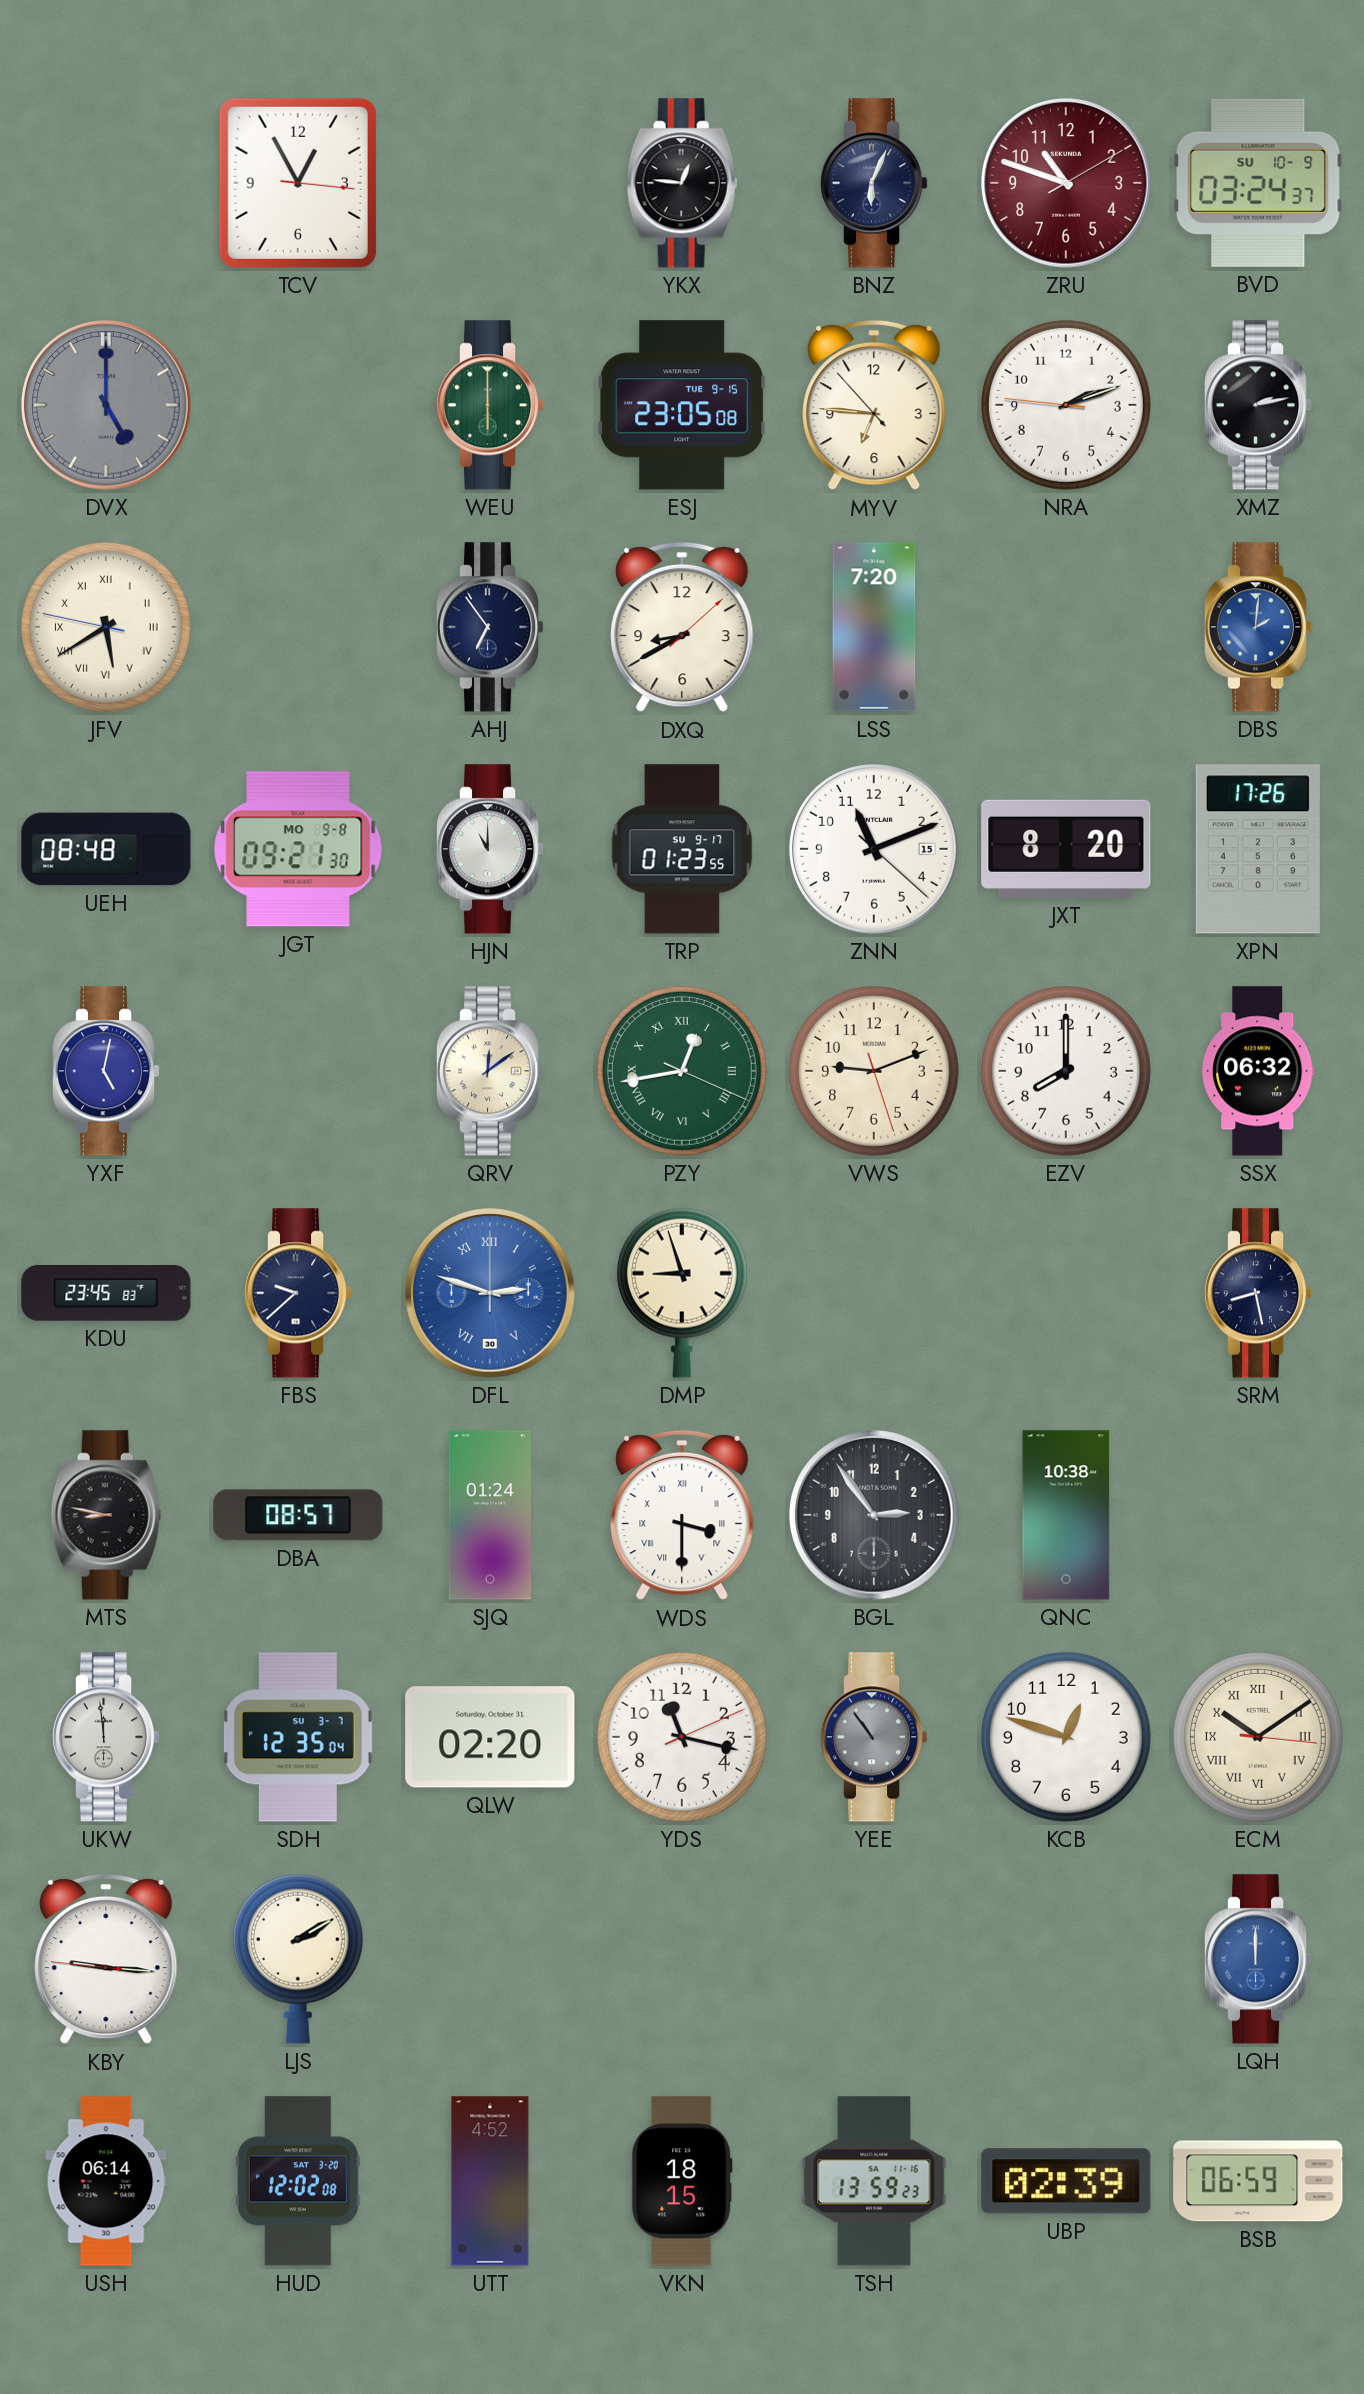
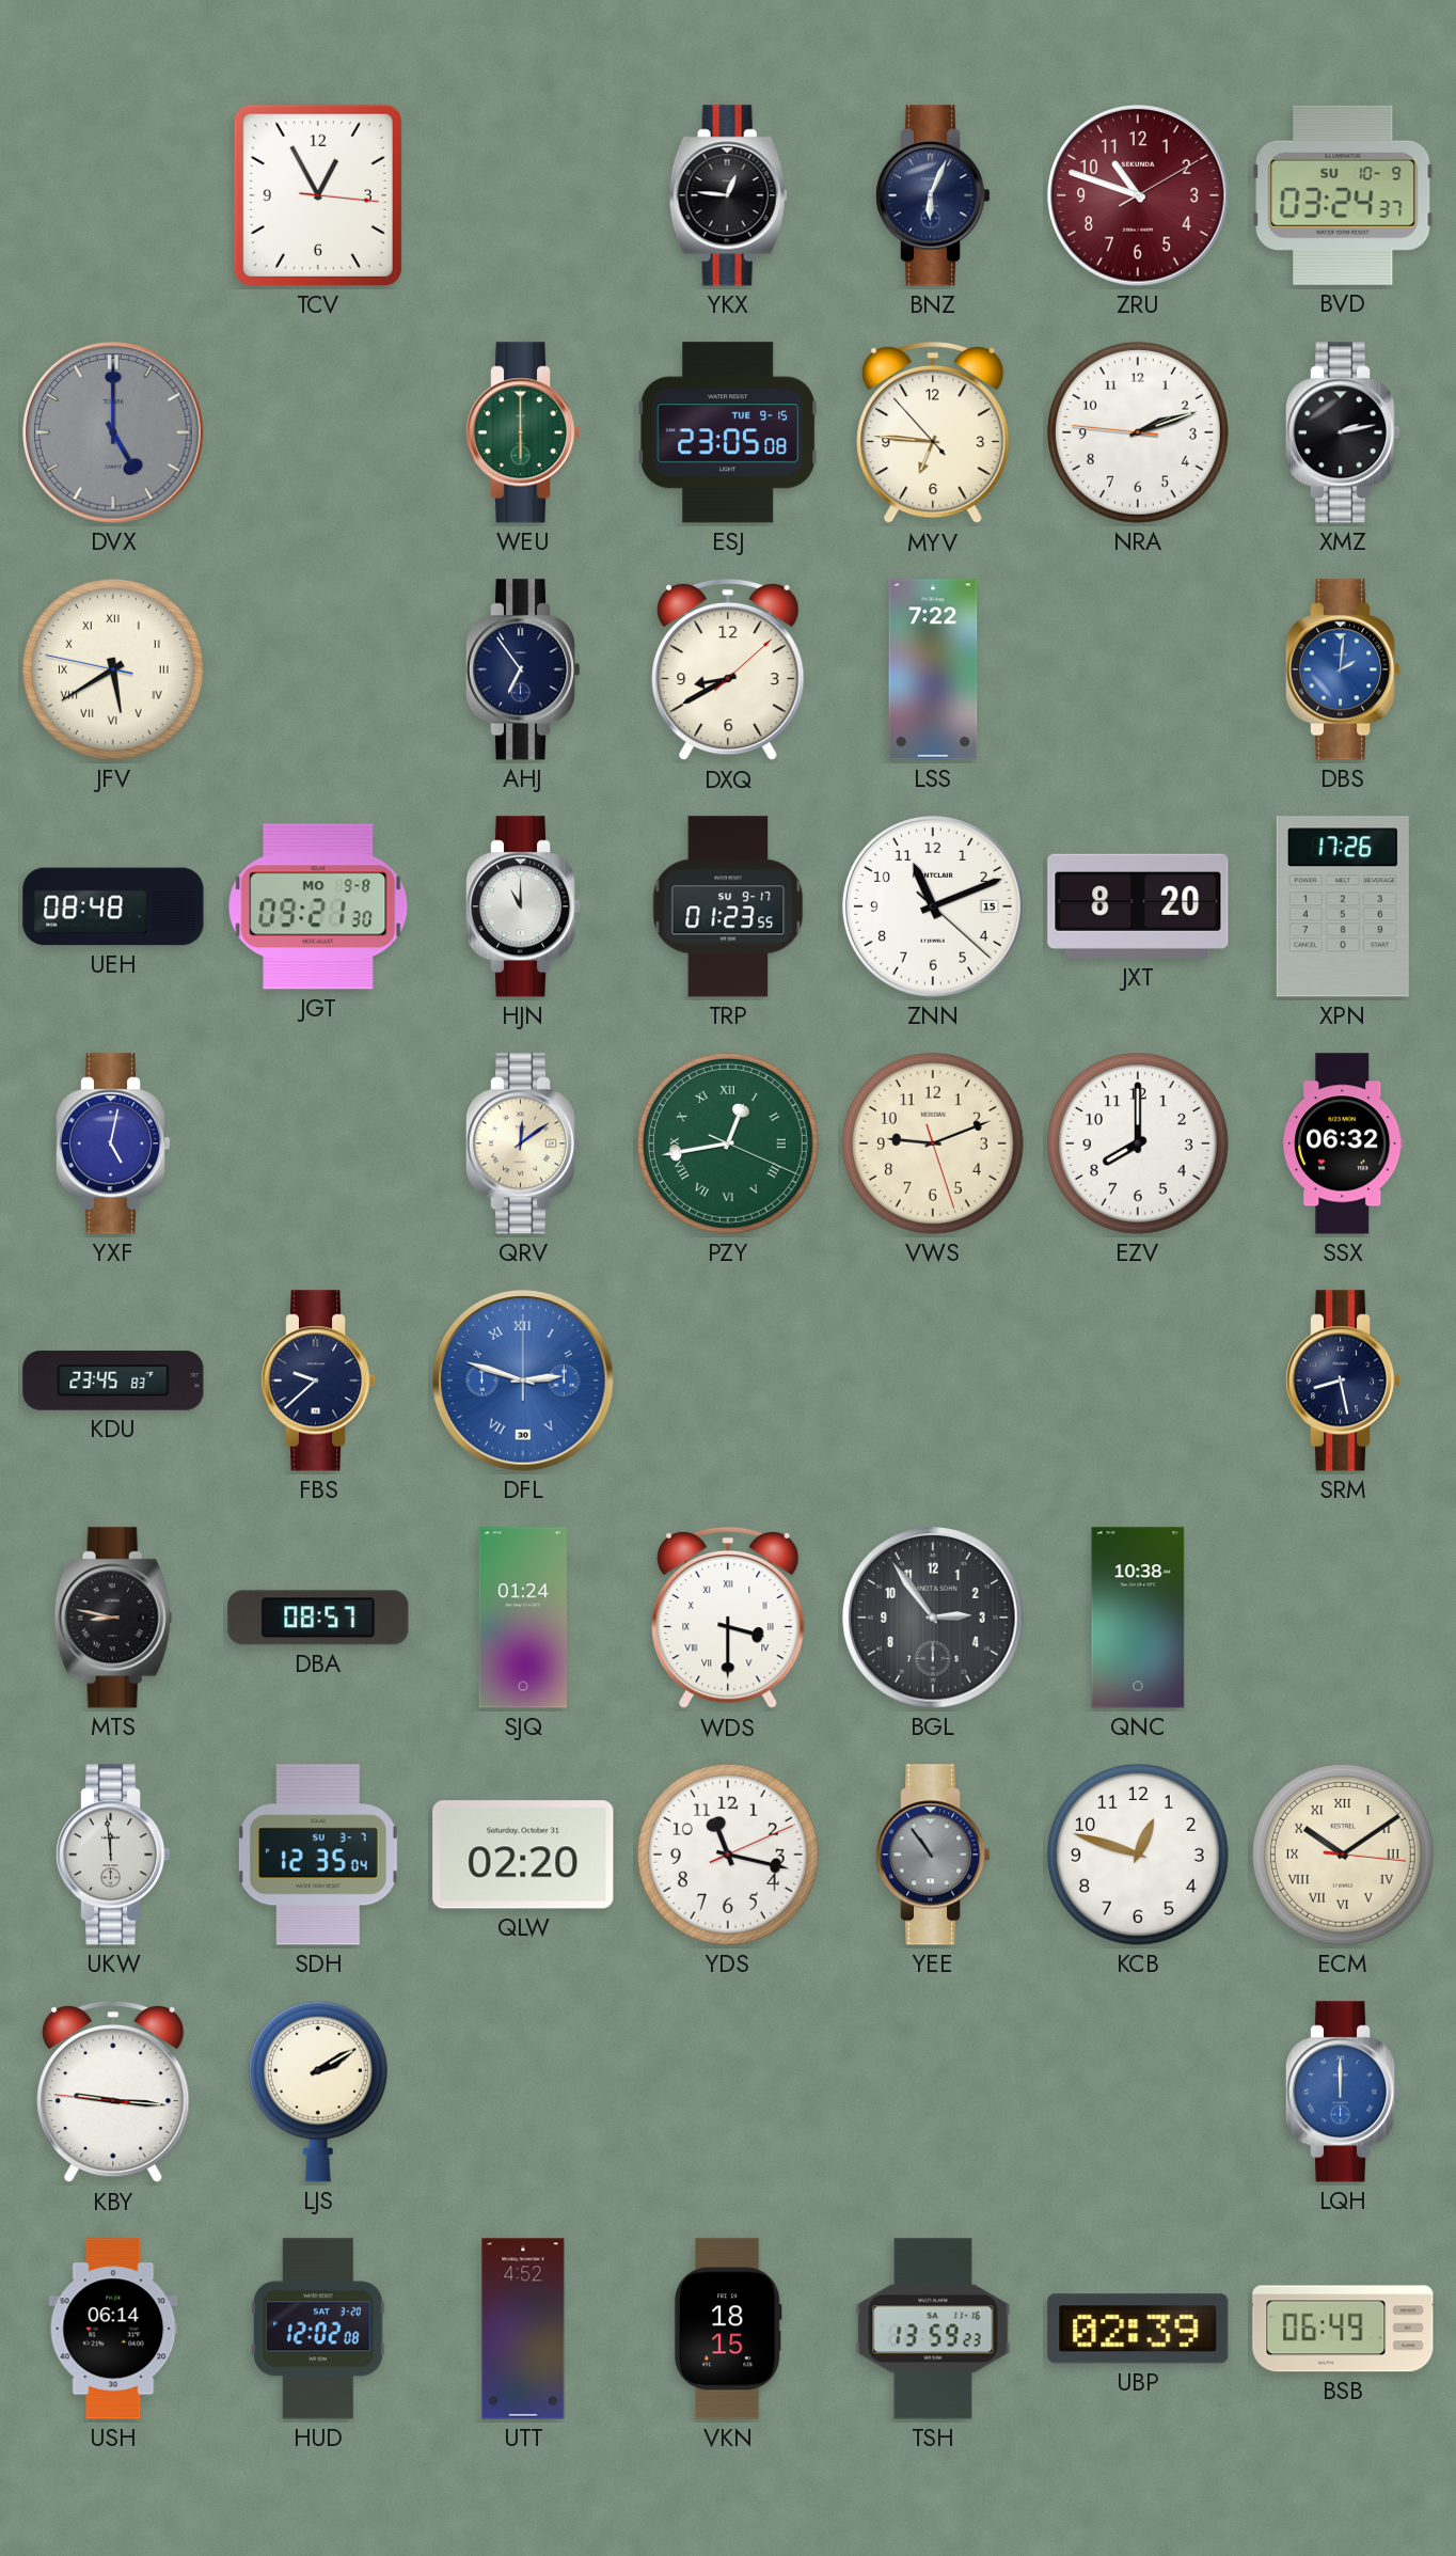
LSS: 7:20 -> 7:22
DMP: 8:57 -> none
BSB: 06:59 -> 06:49
